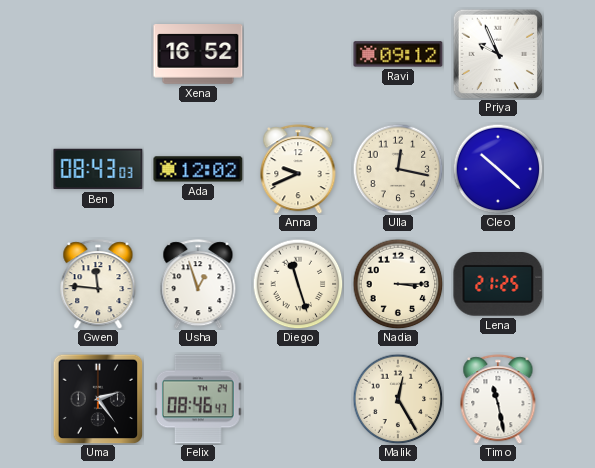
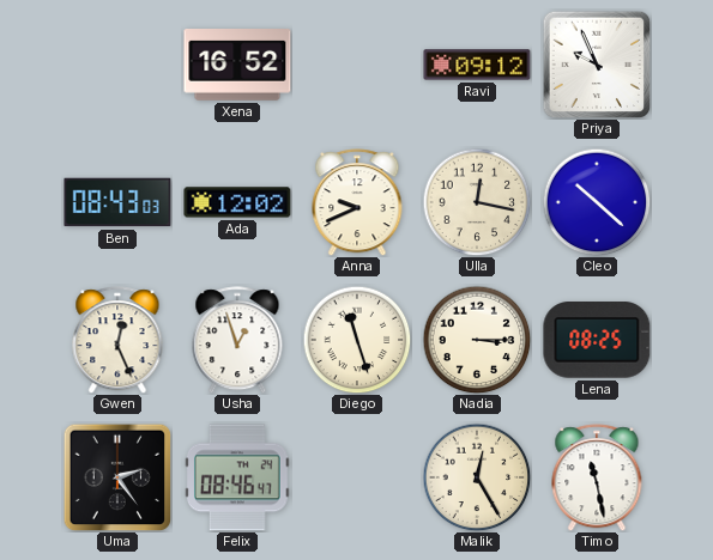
Gwen: 11:46 -> 12:26
Lena: 21:25 -> 08:25
